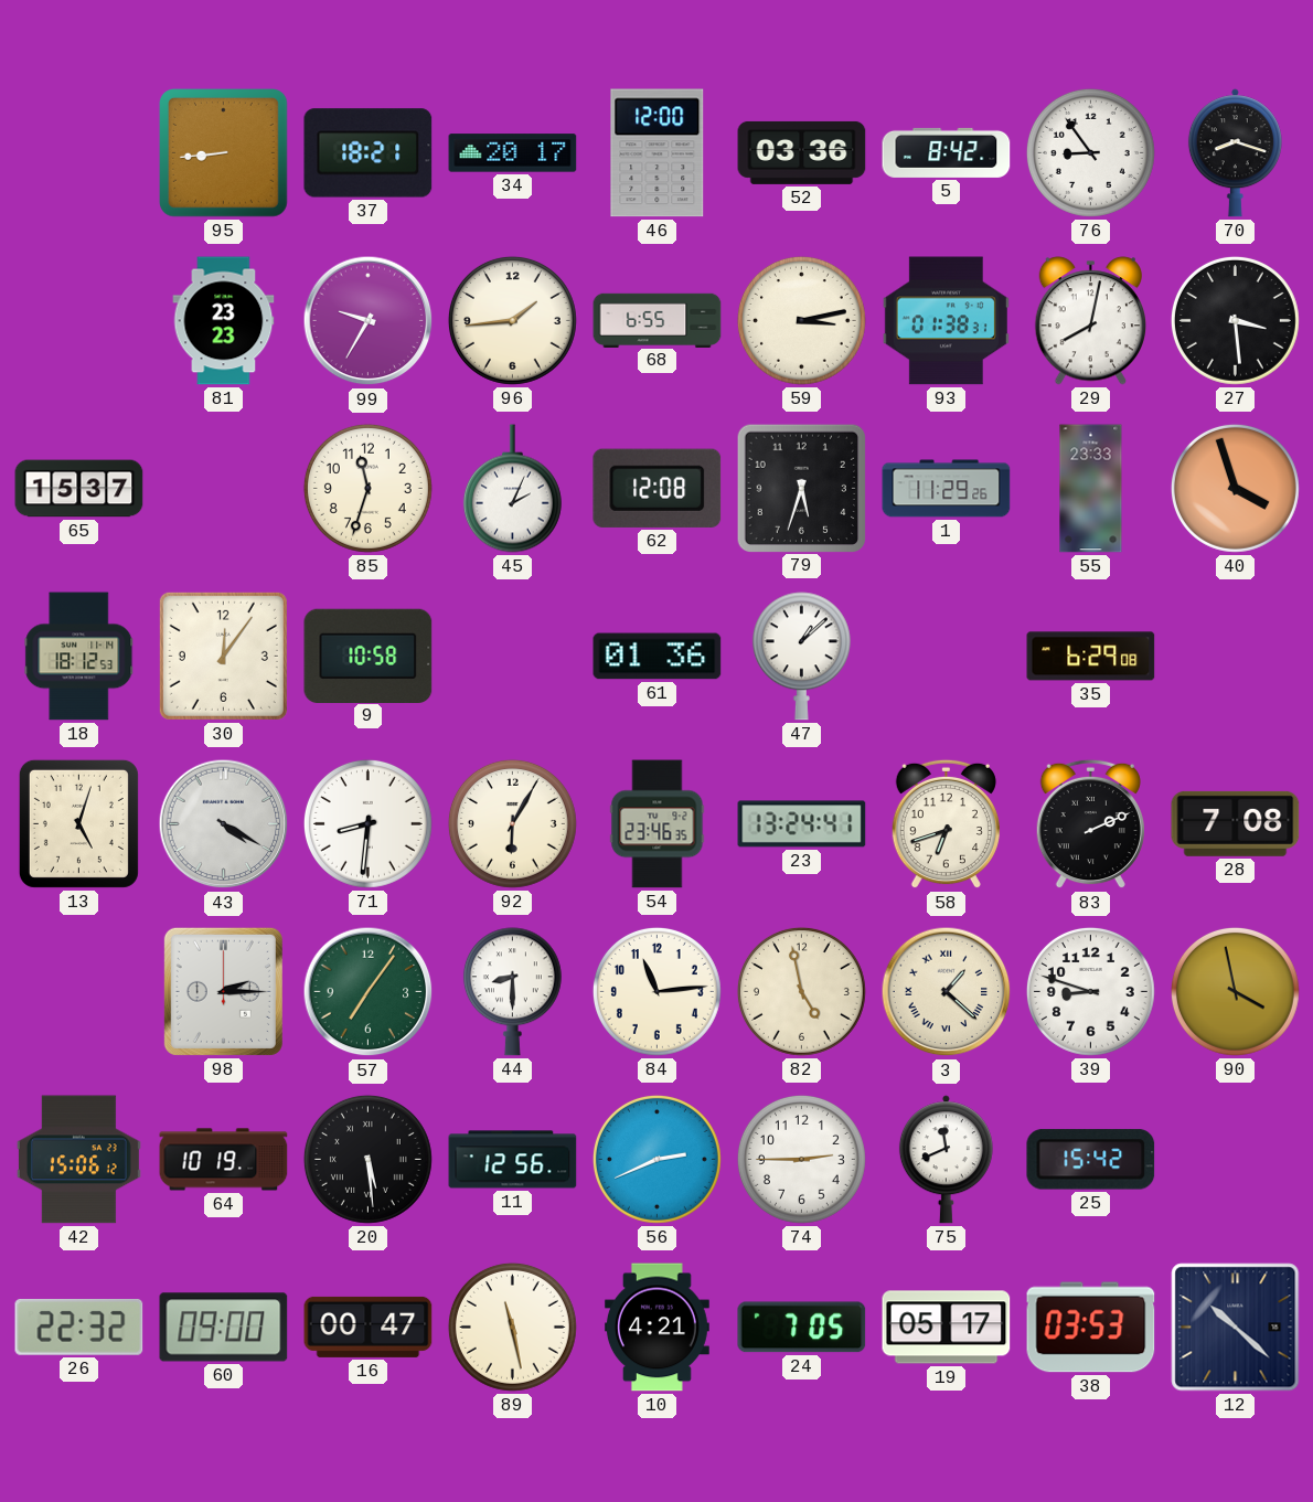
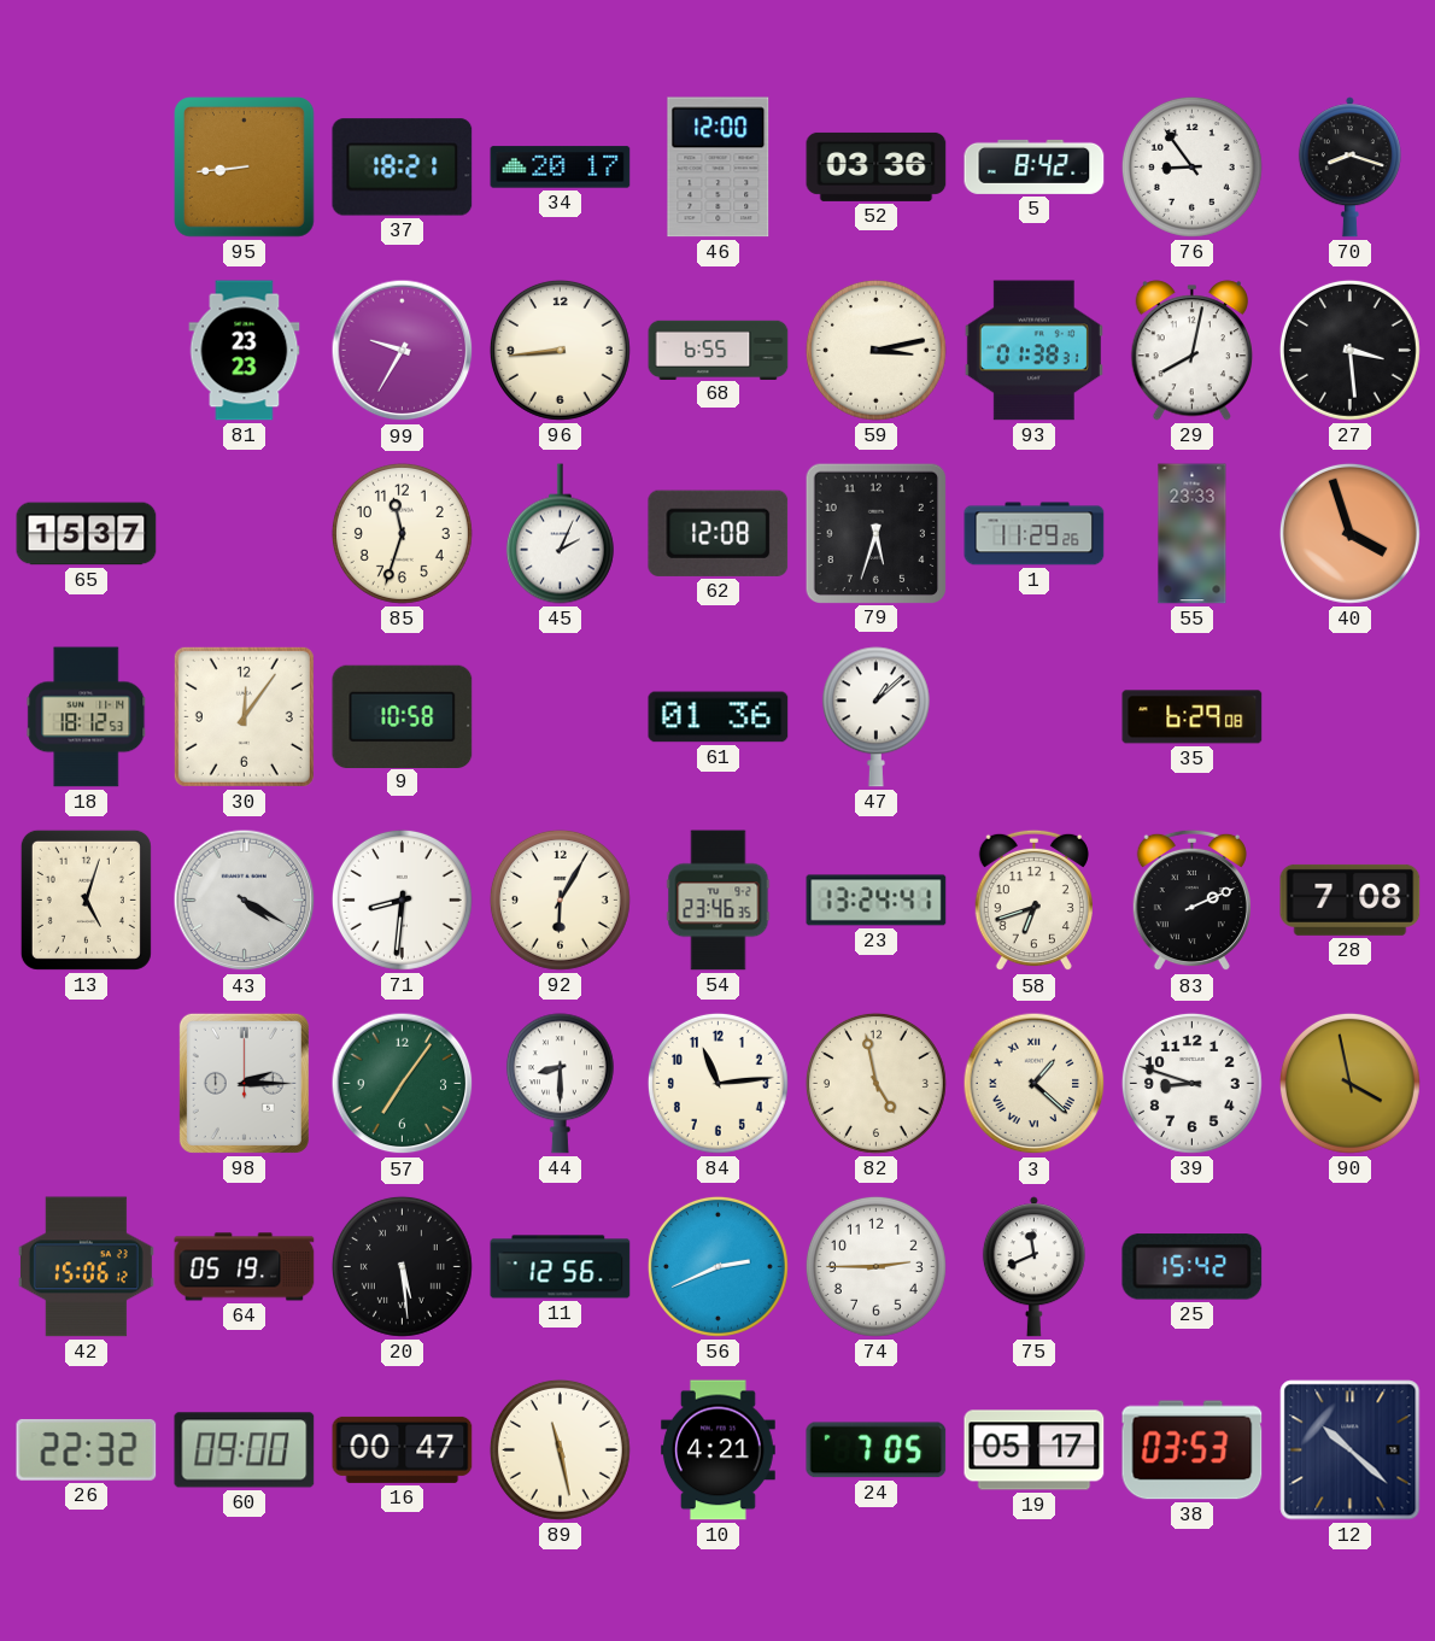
96: 1:44 -> 8:44
64: 10:19 -> 05:19
